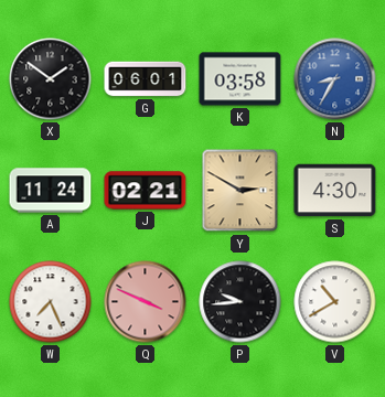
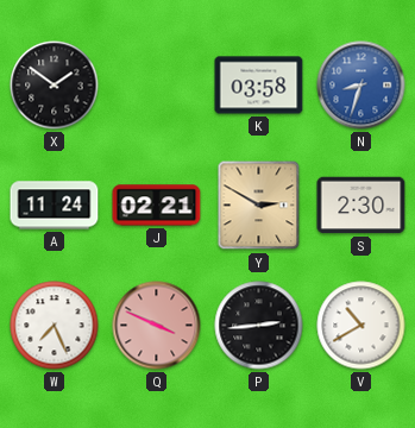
G: 06:01 -> none
N: 8:35 -> 8:33
S: 4:30 -> 2:30
P: 9:44 -> 2:44
